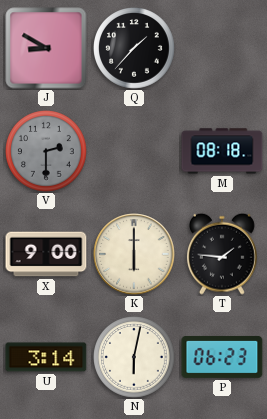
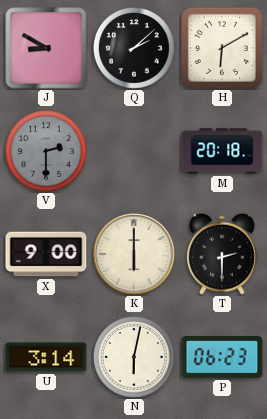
Q: 1:37 -> 2:08
H: none -> 6:10
M: 08:18 -> 20:18
T: 1:46 -> 2:30
